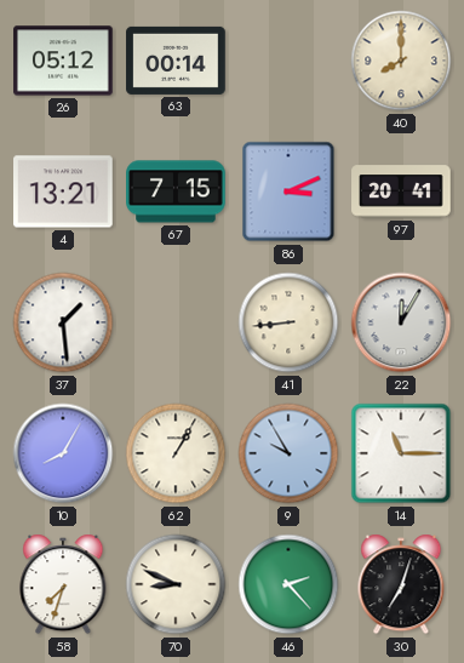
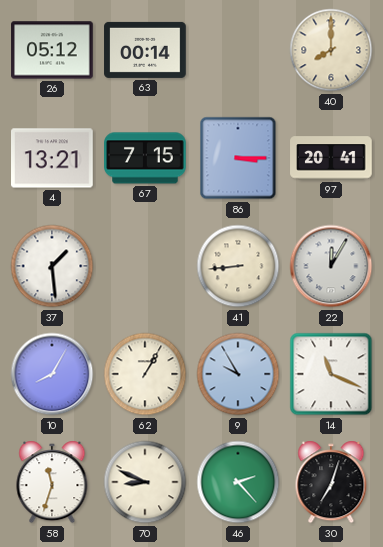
86: 3:11 -> 3:15
14: 11:15 -> 11:19
58: 7:33 -> 11:33
